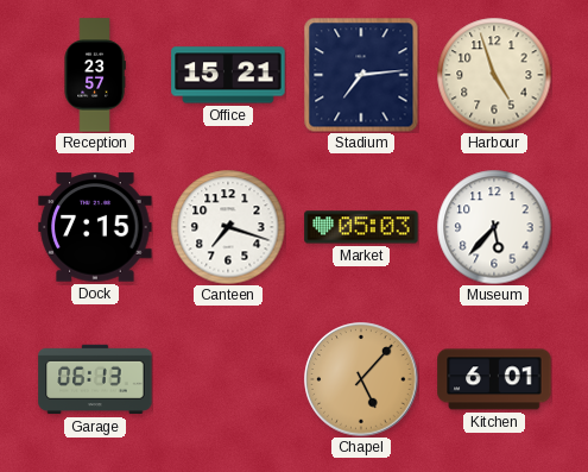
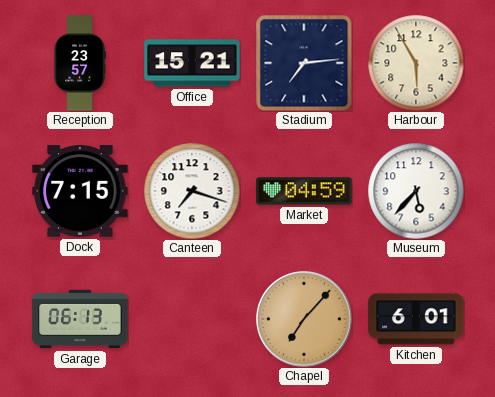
Harbour: 4:57 -> 5:55
Market: 05:03 -> 04:59
Chapel: 5:07 -> 7:07
